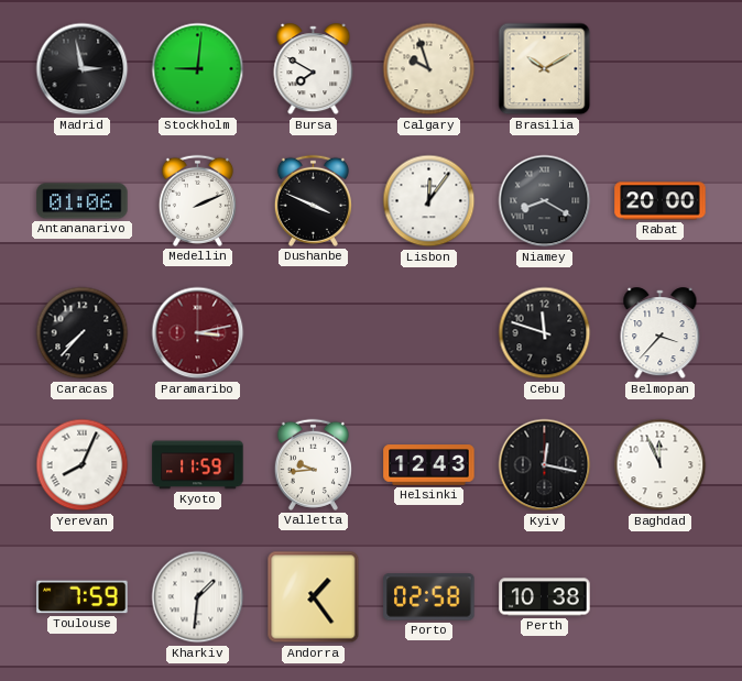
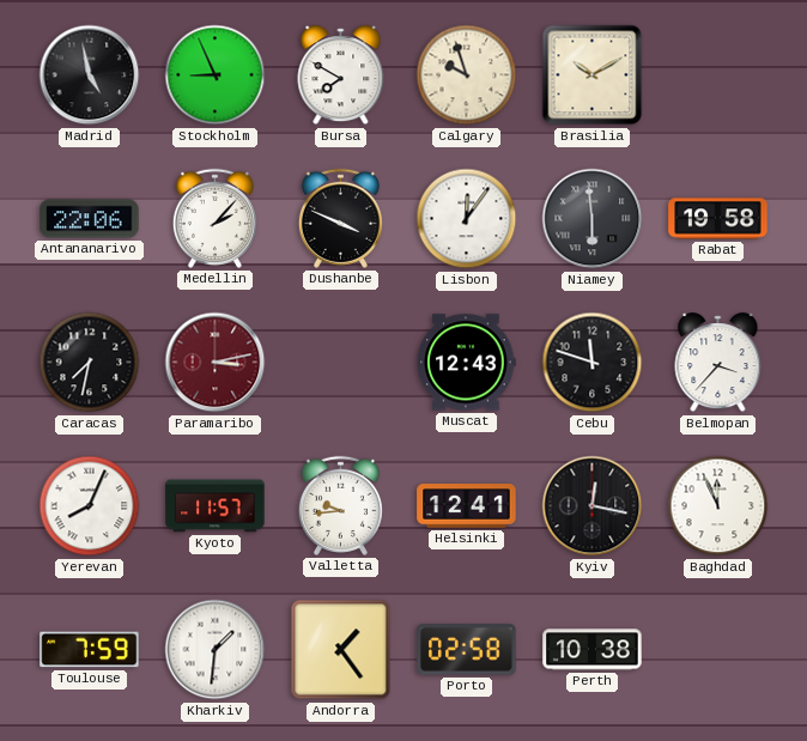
Madrid: 2:58 -> 4:58
Stockholm: 9:01 -> 8:56
Antananarivo: 01:06 -> 22:06
Medellin: 2:11 -> 2:07
Niamey: 8:20 -> 5:59
Rabat: 20:00 -> 19:58
Caracas: 7:37 -> 7:32
Muscat: none -> 12:43
Kyoto: 11:59 -> 11:57
Helsinki: 12:43 -> 12:41
